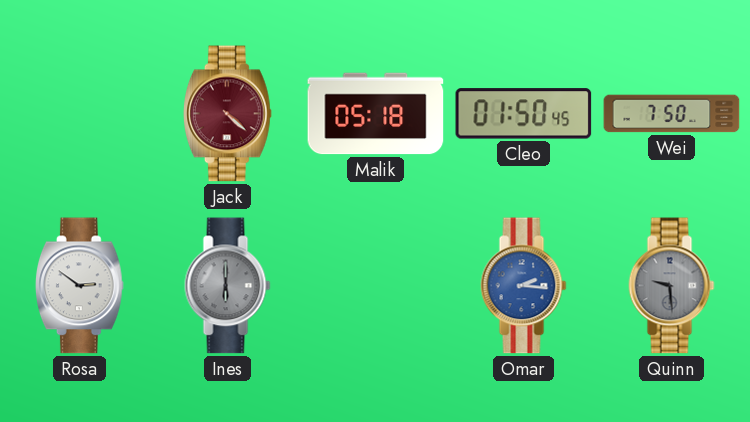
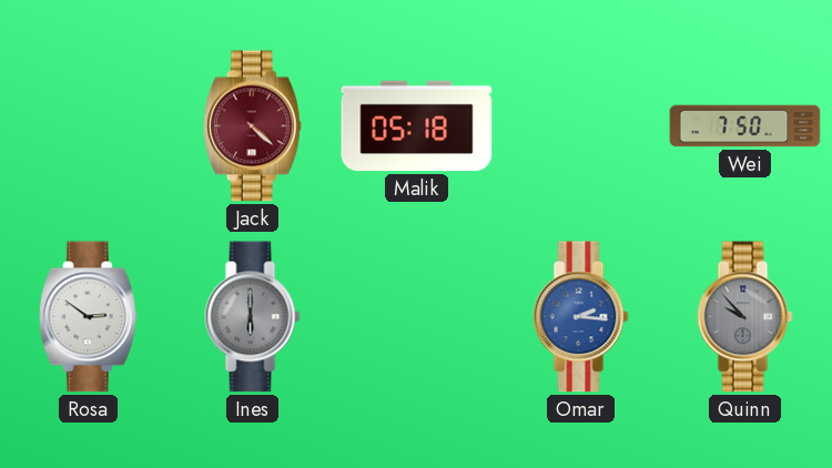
Cleo: 01:50 -> none
Quinn: 9:29 -> 9:53
